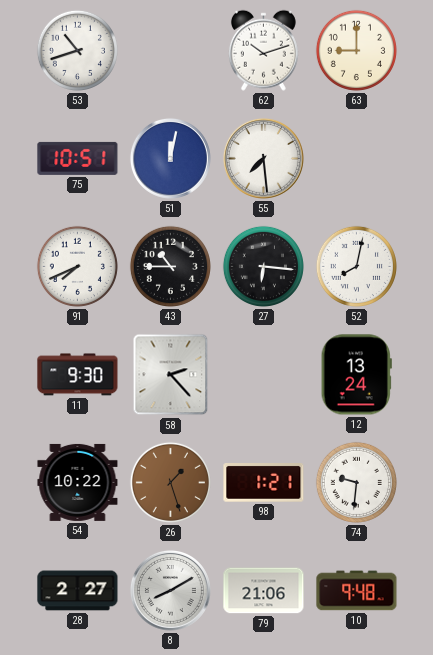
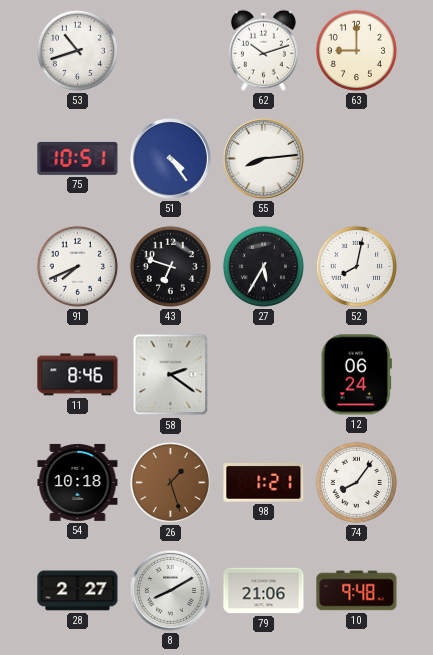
51: 12:02 -> 4:24
55: 7:29 -> 8:14
43: 10:45 -> 6:48
27: 6:16 -> 5:35
11: 9:30 -> 8:46
58: 2:23 -> 2:21
12: 13:24 -> 06:24
54: 10:22 -> 10:18
74: 9:31 -> 8:06
